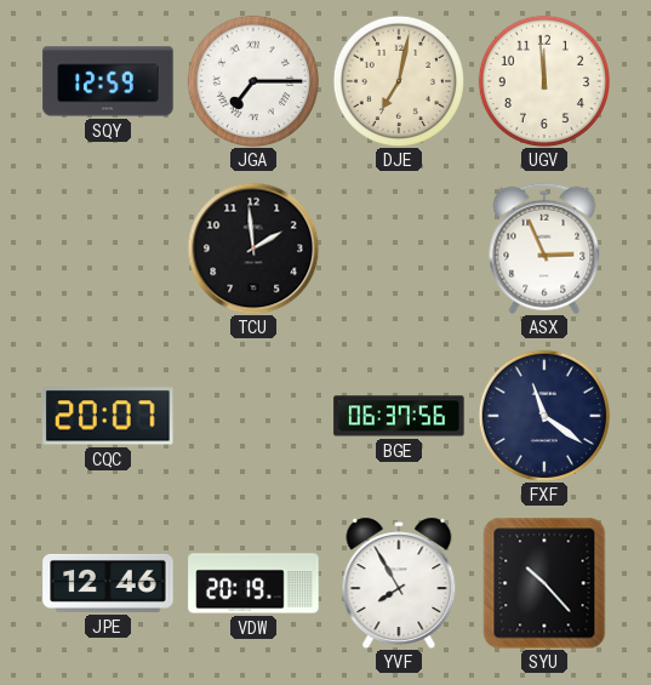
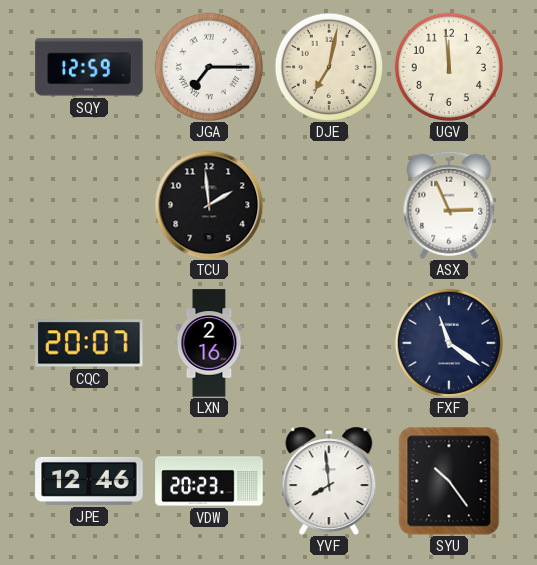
LXN: none -> 2:16
BGE: 06:37 -> none
VDW: 20:19 -> 20:23
YVF: 7:55 -> 7:59
SYU: 10:23 -> 10:24
